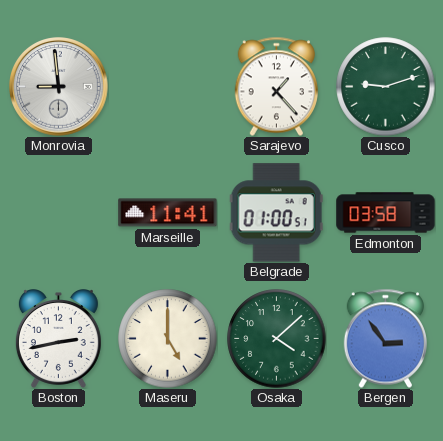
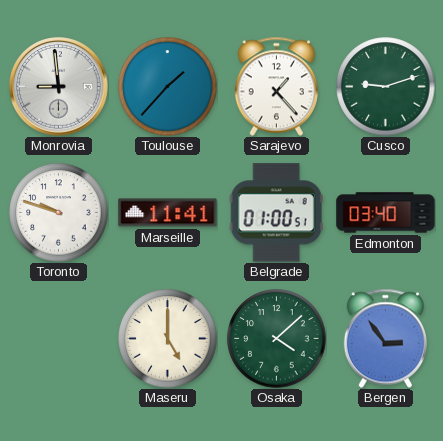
Toulouse: none -> 1:37
Toronto: none -> 9:48
Edmonton: 03:58 -> 03:40
Boston: 2:43 -> none
